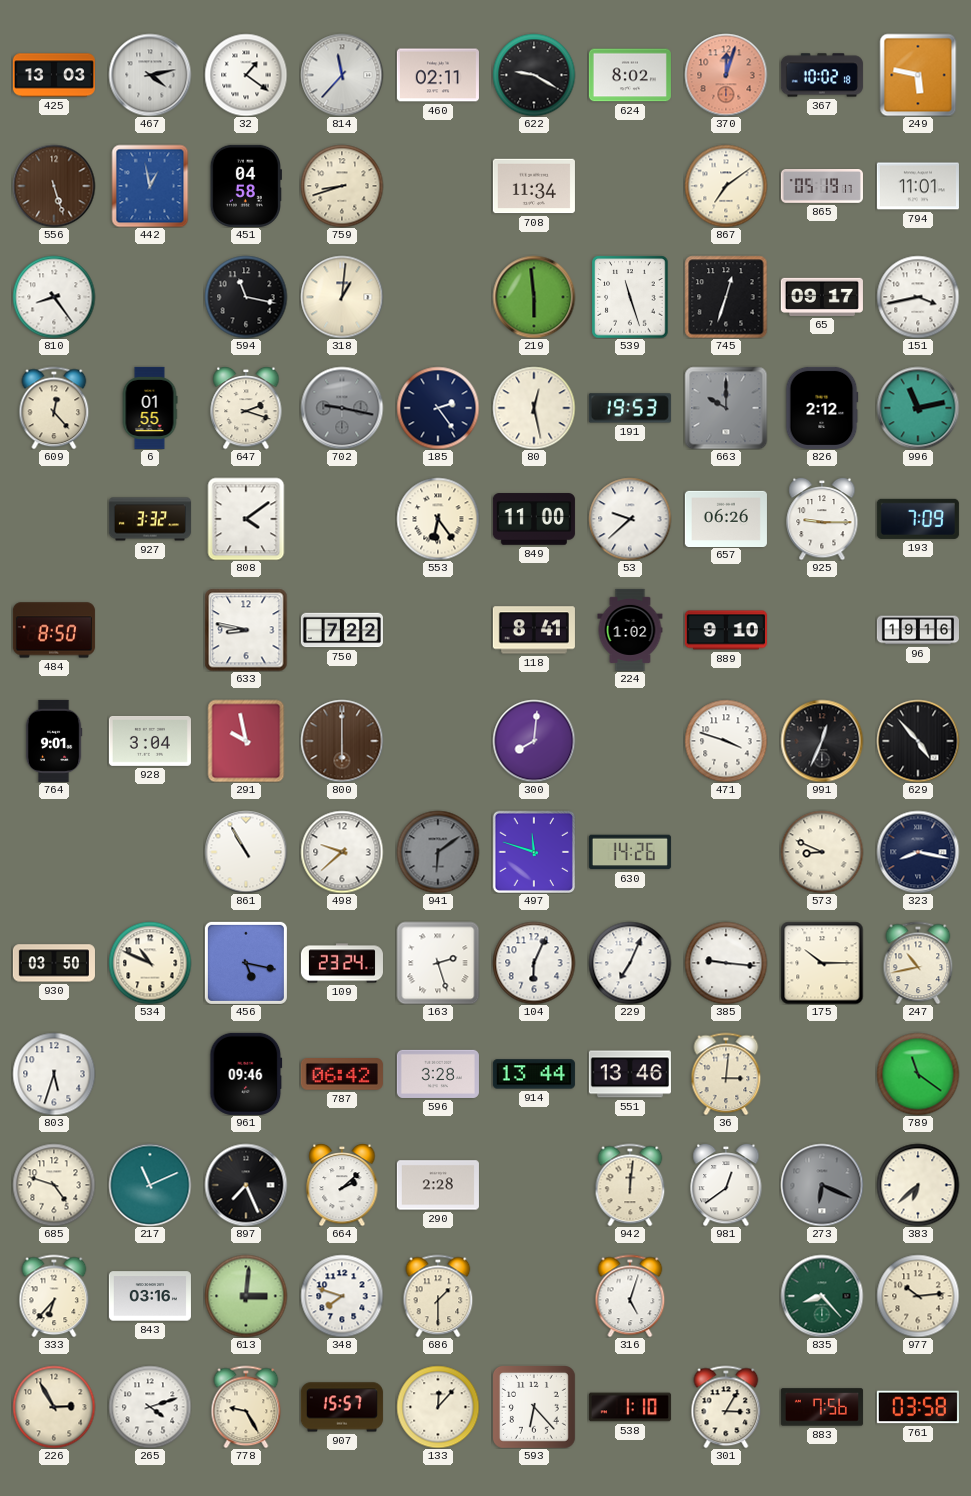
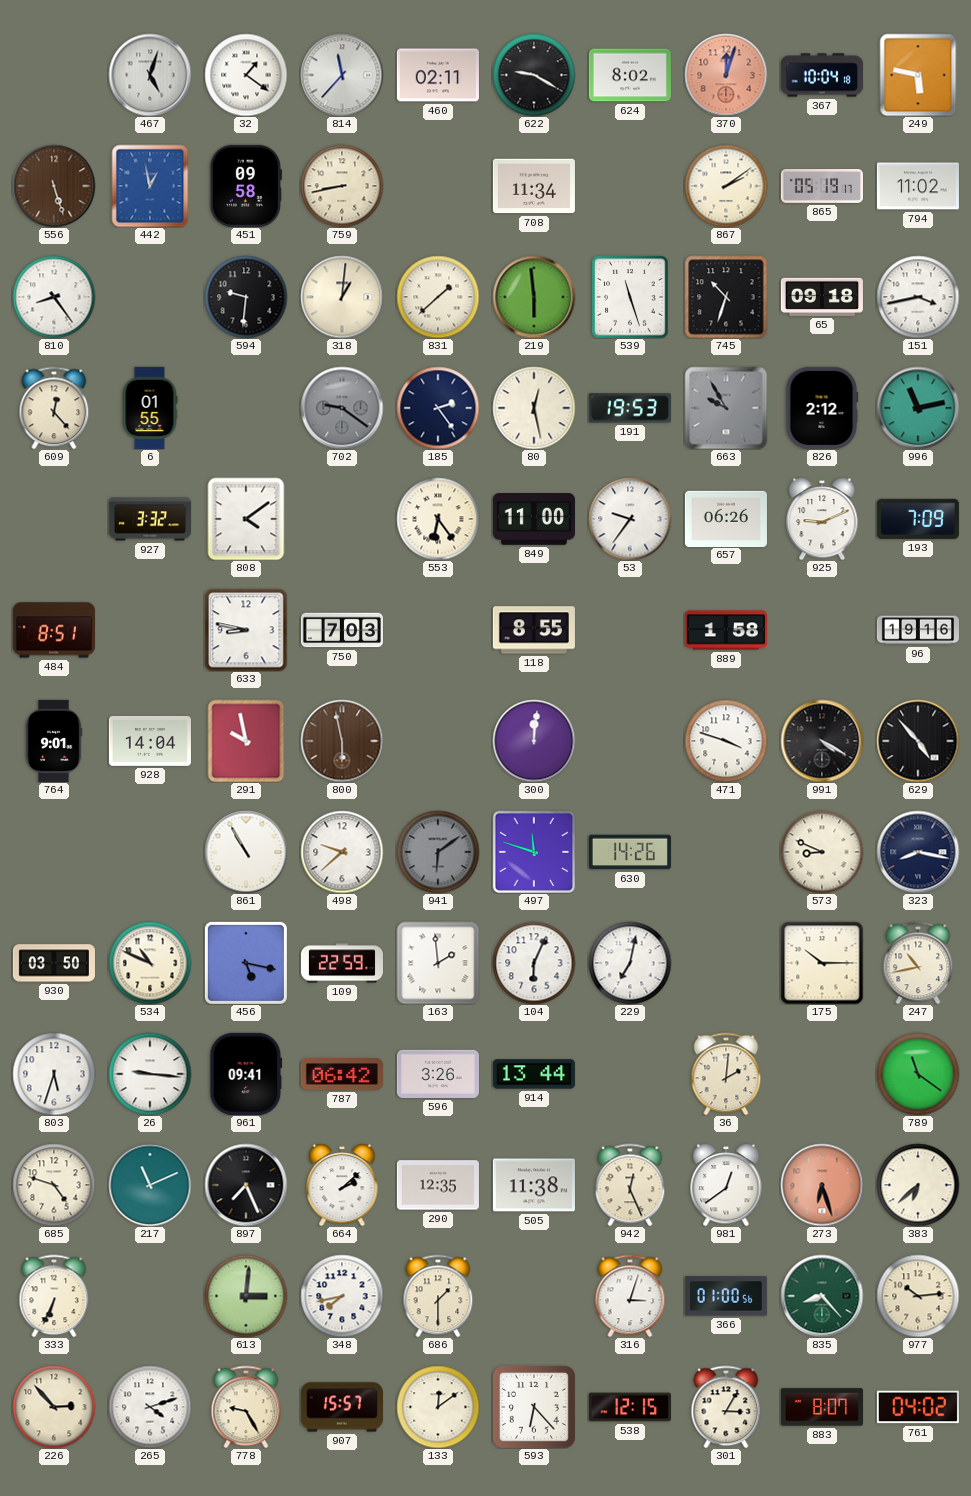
425: 13:03 -> none
467: 4:13 -> 5:03
367: 10:02 -> 10:04
451: 04:58 -> 09:58
759: 8:42 -> 8:43
867: 7:09 -> 2:09
794: 11:01 -> 11:02
594: 11:17 -> 9:31
831: none -> 1:38
745: 12:33 -> 10:33
65: 09:17 -> 09:18
647: 2:18 -> none
702: 9:17 -> 9:21
663: 10:00 -> 9:55
53: 9:38 -> 9:36
925: 9:15 -> 9:11
484: 8:50 -> 8:51
750: 7:22 -> 7:03
118: 8:41 -> 8:55
224: 1:02 -> none
889: 9:10 -> 1:58
928: 3:04 -> 14:04
800: 6:00 -> 5:58
300: 8:01 -> 12:01
991: 12:34 -> 4:20
109: 23:24 -> 22:59
163: 2:27 -> 1:59
229: 7:04 -> 7:02
385: 9:16 -> none
26: none -> 9:16
961: 09:46 -> 09:41
596: 3:28 -> 3:26
551: 13:46 -> none
36: 3:01 -> 2:01
290: 2:28 -> 12:35
505: none -> 11:38
942: 12:01 -> 12:26
273: 6:19 -> 6:27
273 dial: grey -> salmon
333: 6:37 -> 6:34
843: 03:16 -> none
348: 7:48 -> 7:43
316: 5:03 -> 3:03
366: none -> 01:00
226: 2:55 -> 2:53
133: 12:07 -> 12:09
538: 1:10 -> 12:15
883: 7:56 -> 8:07
761: 03:58 -> 04:02
